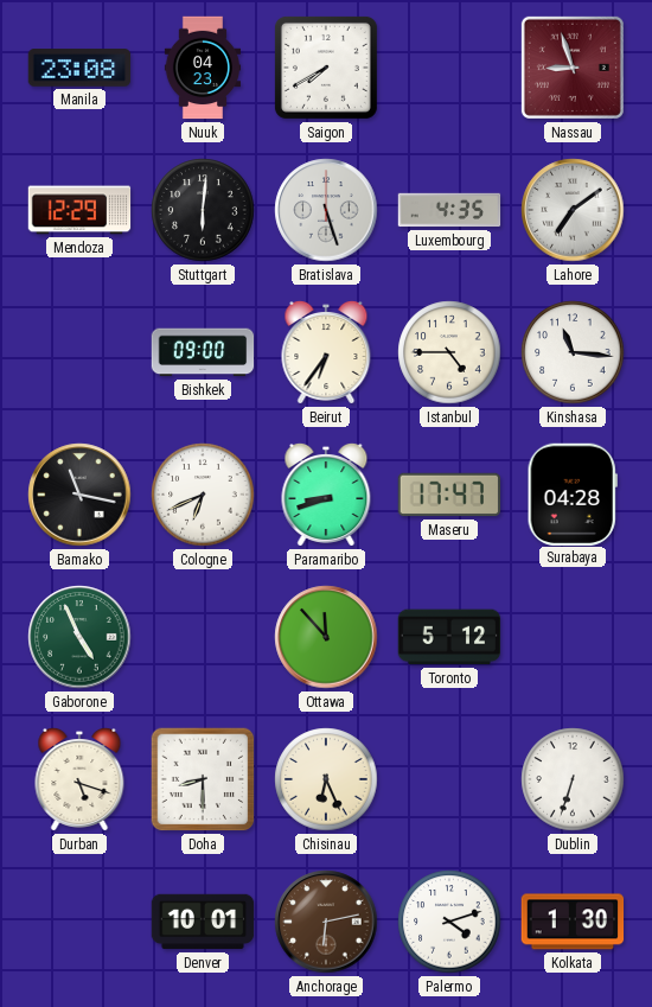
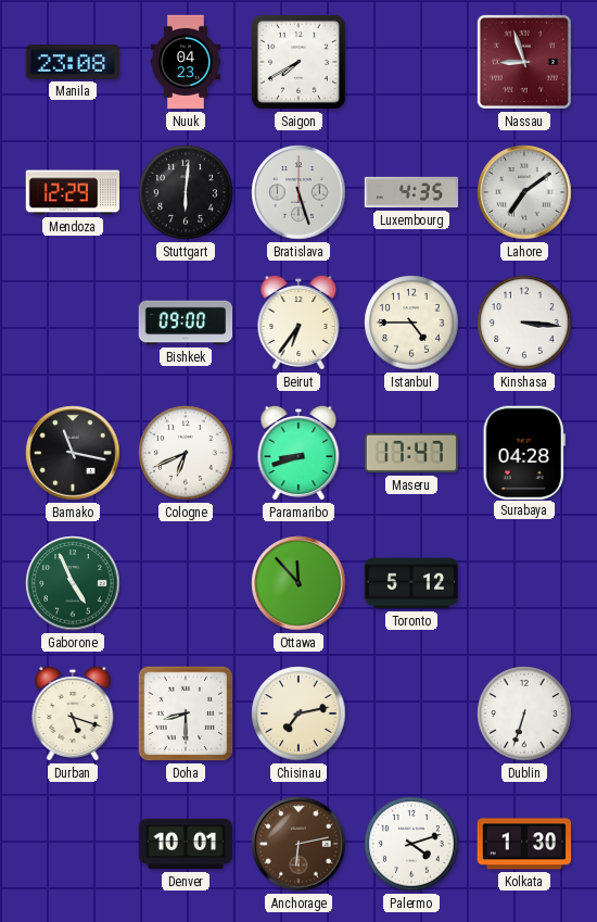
Kinshasa: 11:16 -> 3:16
Chisinau: 6:26 -> 7:13
